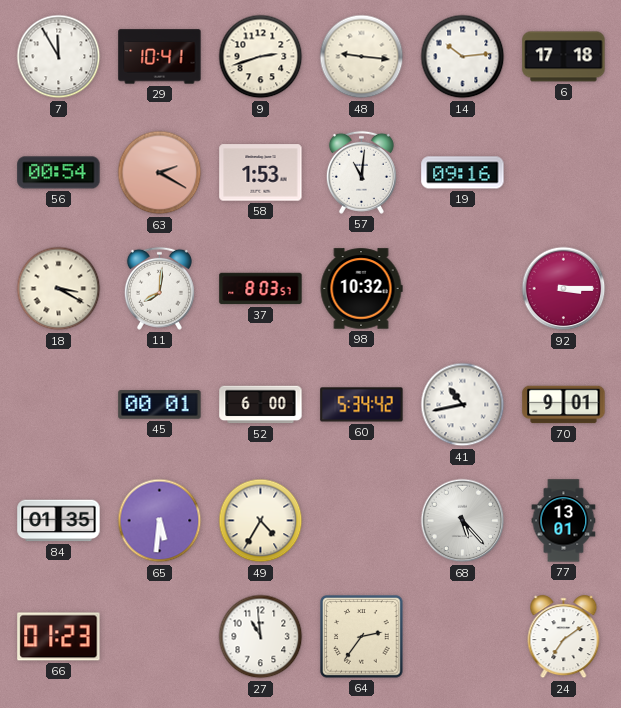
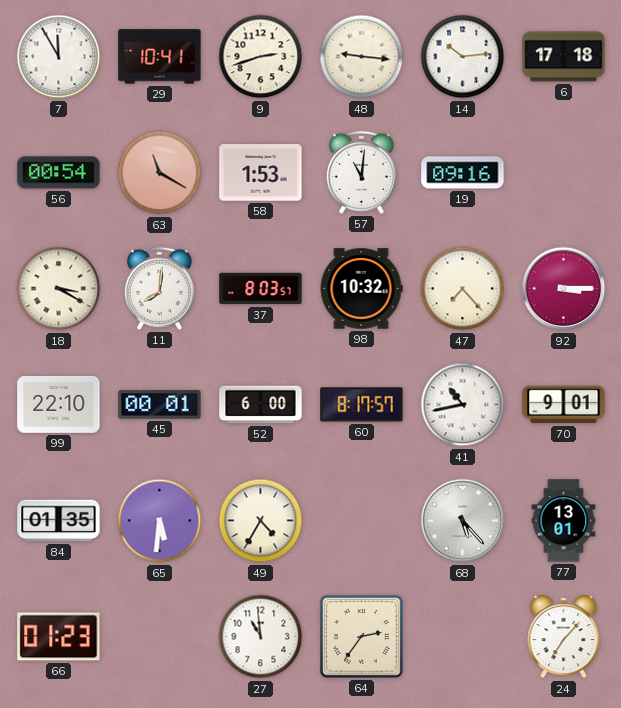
63: 2:20 -> 11:20
47: none -> 7:23
99: none -> 22:10
60: 5:34 -> 8:17
24: 7:09 -> 7:07
